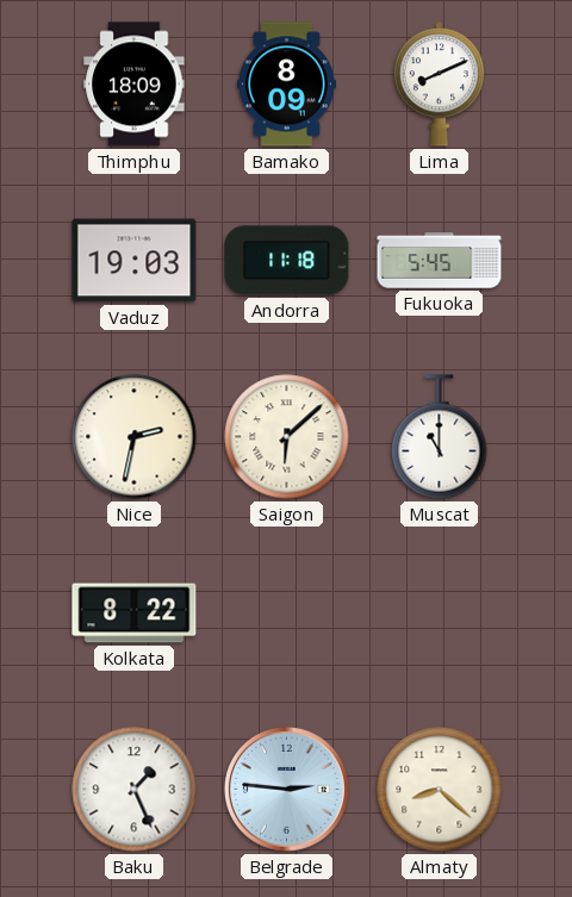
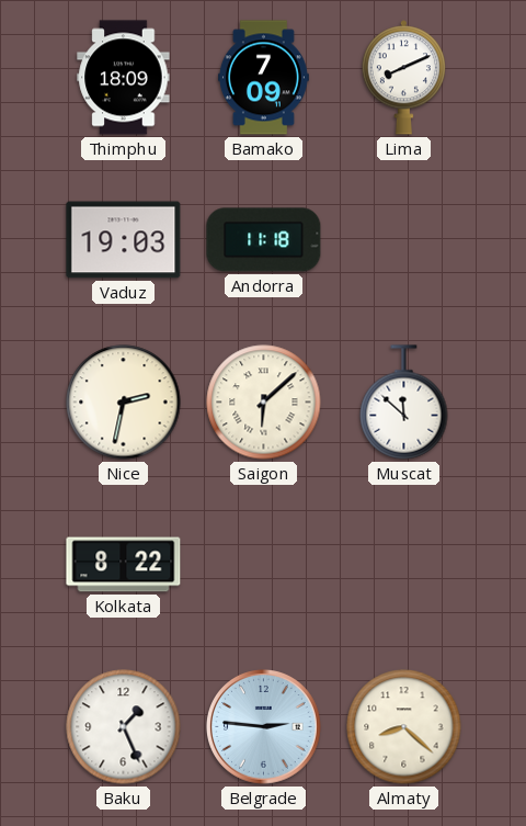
Bamako: 8:09 -> 7:09
Fukuoka: 5:45 -> none
Muscat: 11:00 -> 11:52
